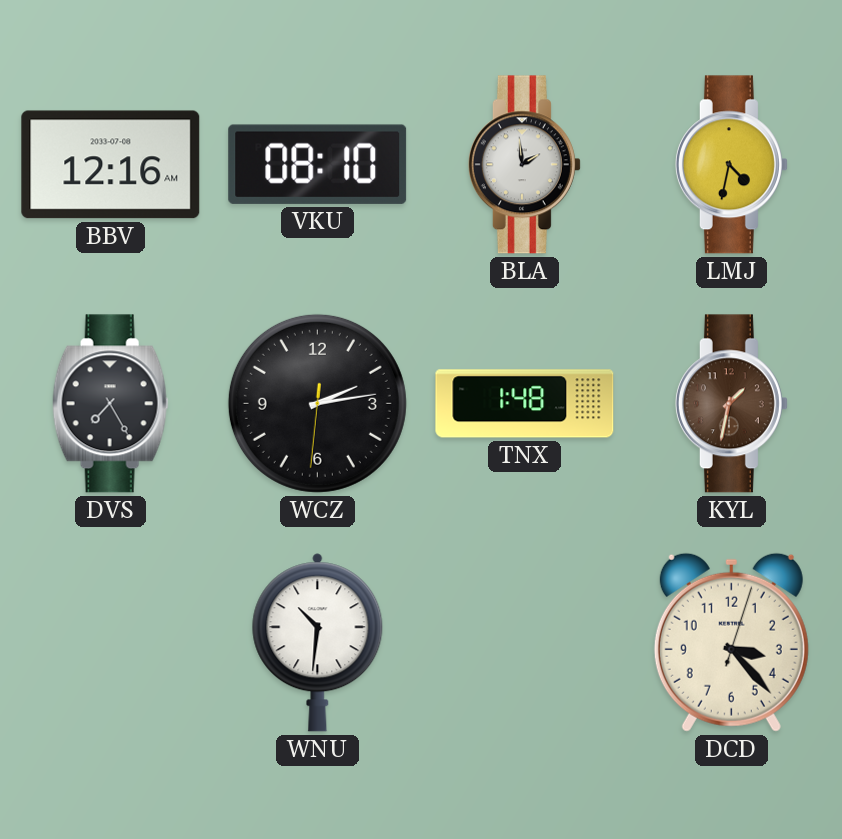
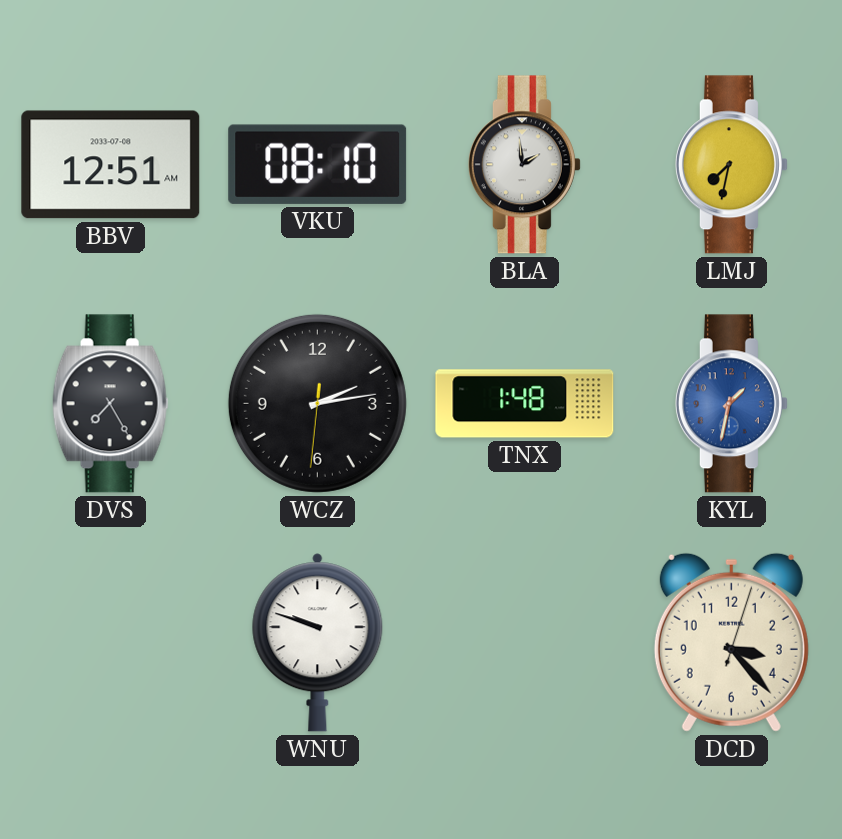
BBV: 12:16 -> 12:51
LMJ: 4:32 -> 7:32
KYL dial: brown -> blue
WNU: 10:31 -> 9:48
